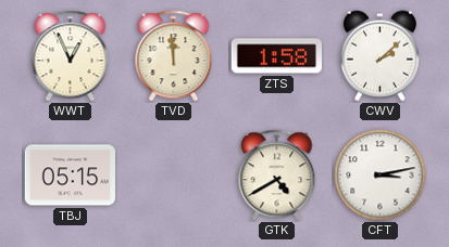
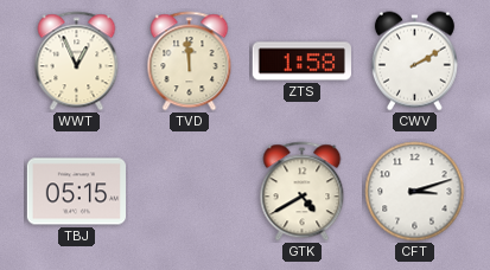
CWV: 2:08 -> 2:10
CFT: 3:13 -> 3:12
